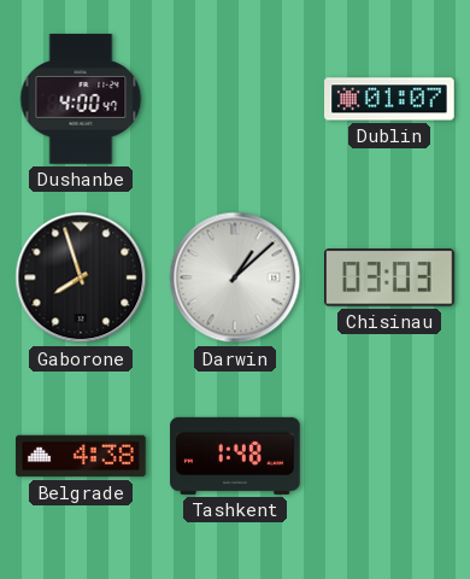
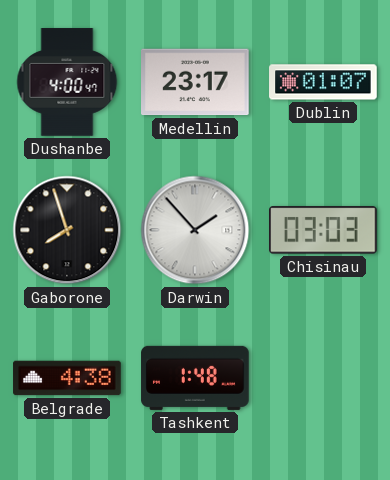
Medellin: none -> 23:17
Darwin: 1:08 -> 1:53
